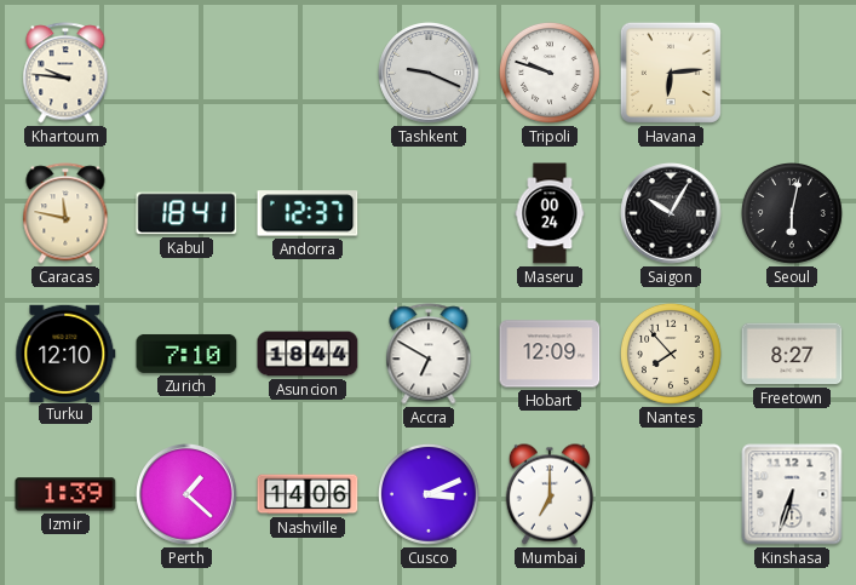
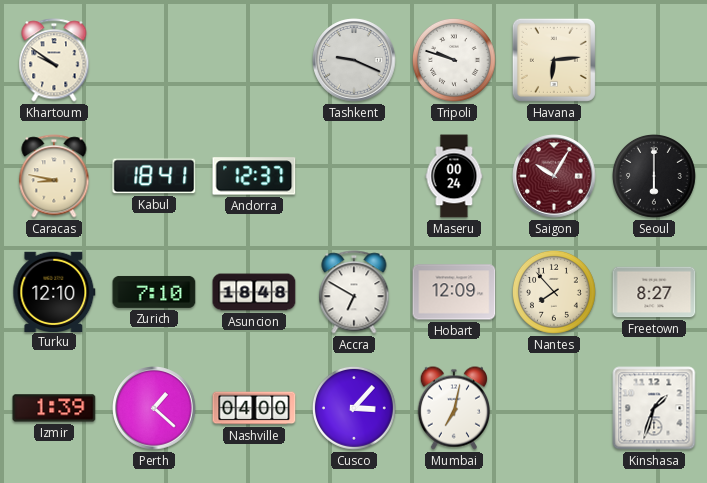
Khartoum: 9:46 -> 9:51
Caracas: 11:47 -> 8:47
Saigon dial: black -> burgundy
Seoul: 6:02 -> 6:00
Asuncion: 18:44 -> 18:48
Nashville: 14:06 -> 04:00
Cusco: 3:11 -> 3:07
Mumbai: 7:00 -> 7:02
Kinshasa: 6:33 -> 1:33
